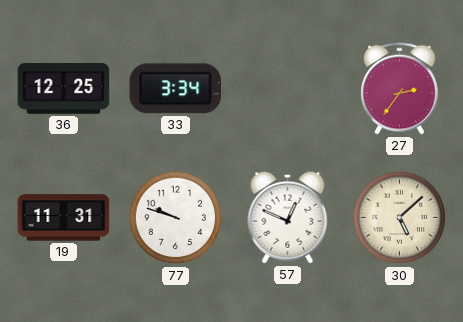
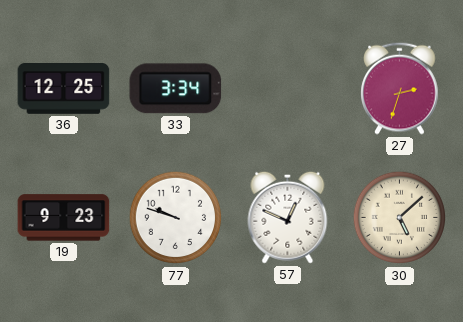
27: 2:36 -> 2:33
19: 11:31 -> 9:23
